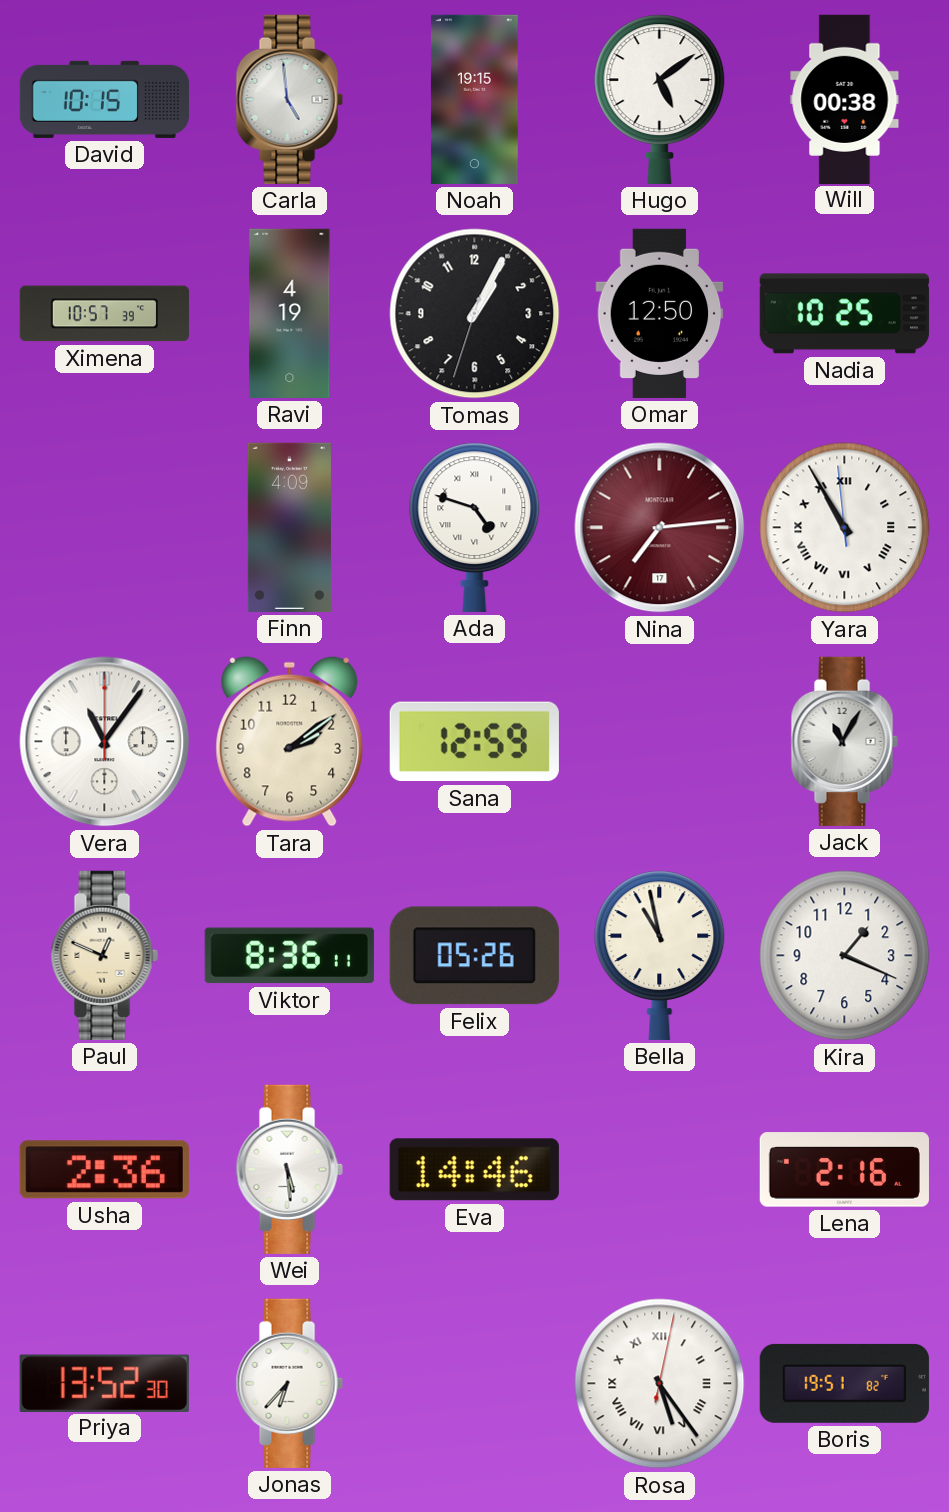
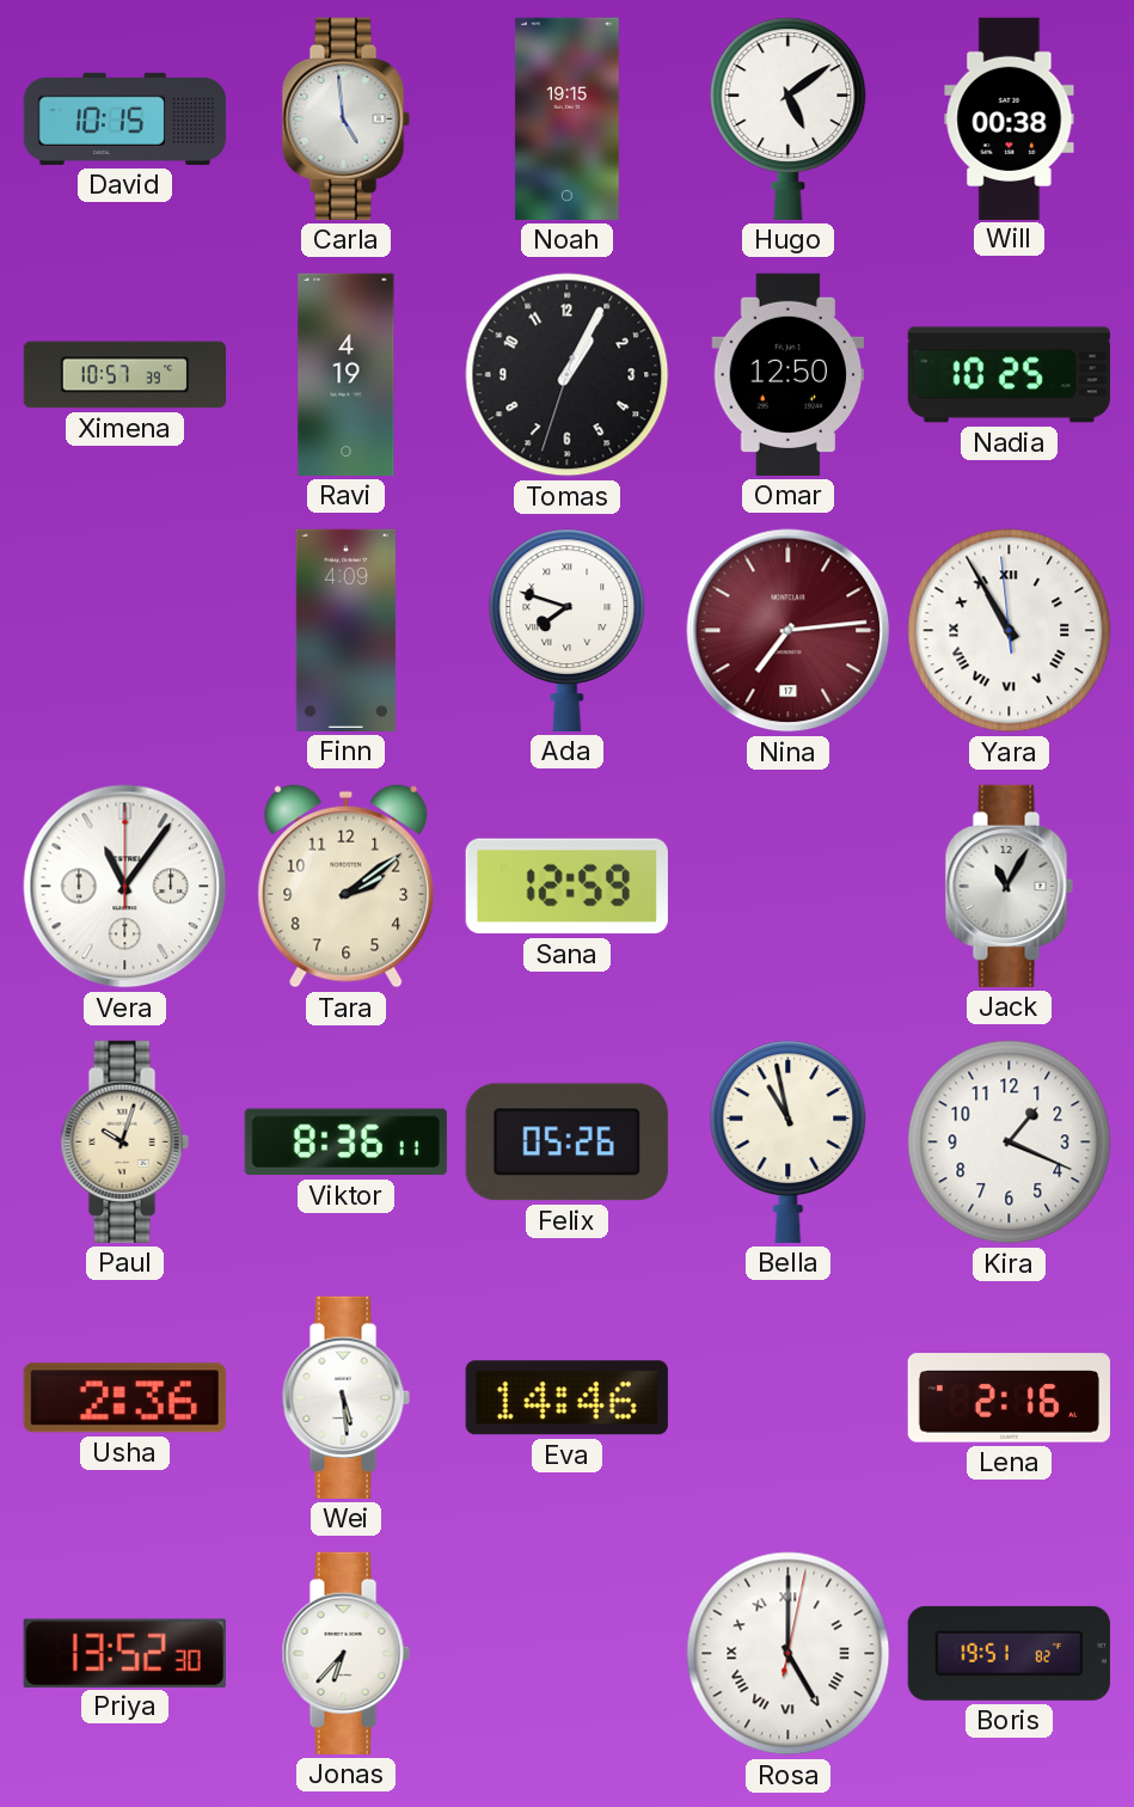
Ada: 4:48 -> 7:48
Paul: 12:49 -> 10:03
Rosa: 5:24 -> 5:00
